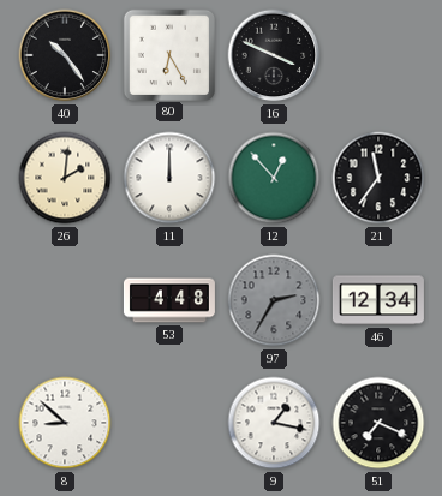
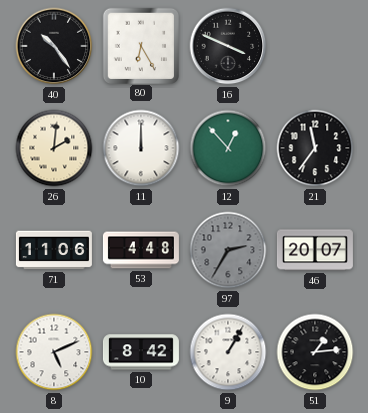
71: none -> 11:06
46: 12:34 -> 20:07
8: 8:52 -> 5:11
10: none -> 8:42
9: 1:17 -> 1:05
51: 7:19 -> 1:14
